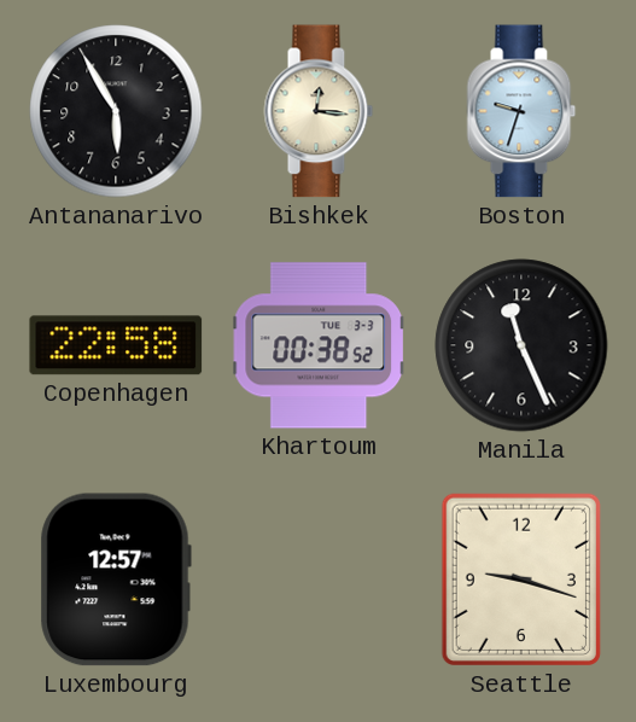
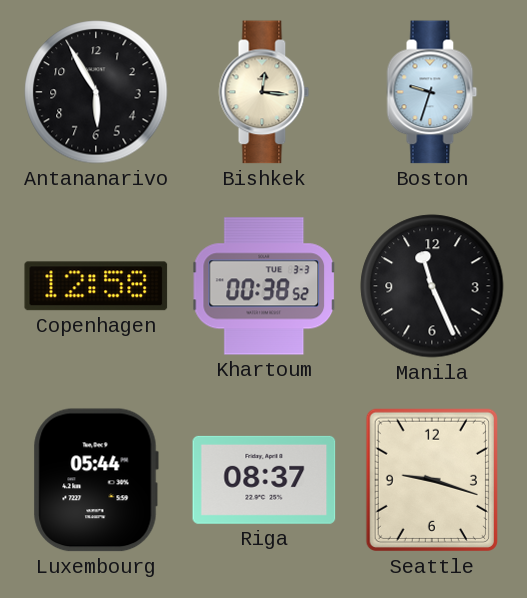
Copenhagen: 22:58 -> 12:58
Luxembourg: 12:57 -> 05:44
Riga: none -> 08:37
